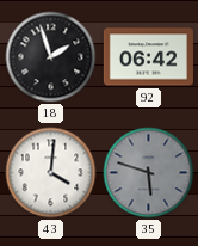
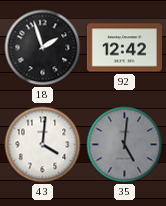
92: 06:42 -> 12:42
35: 5:48 -> 5:01
